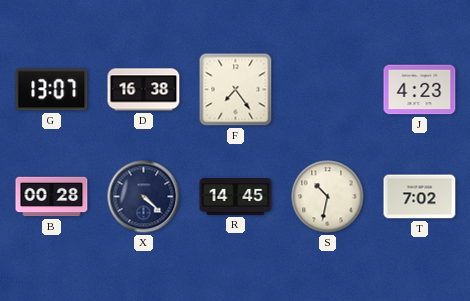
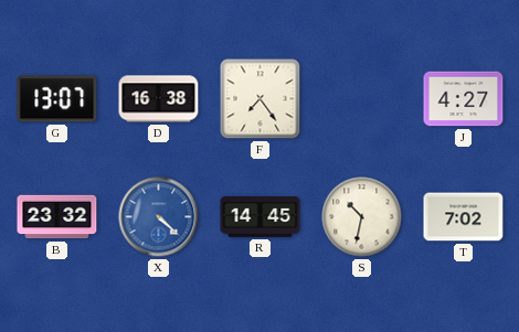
J: 4:23 -> 4:27
B: 00:28 -> 23:32
X dial: navy -> blue
